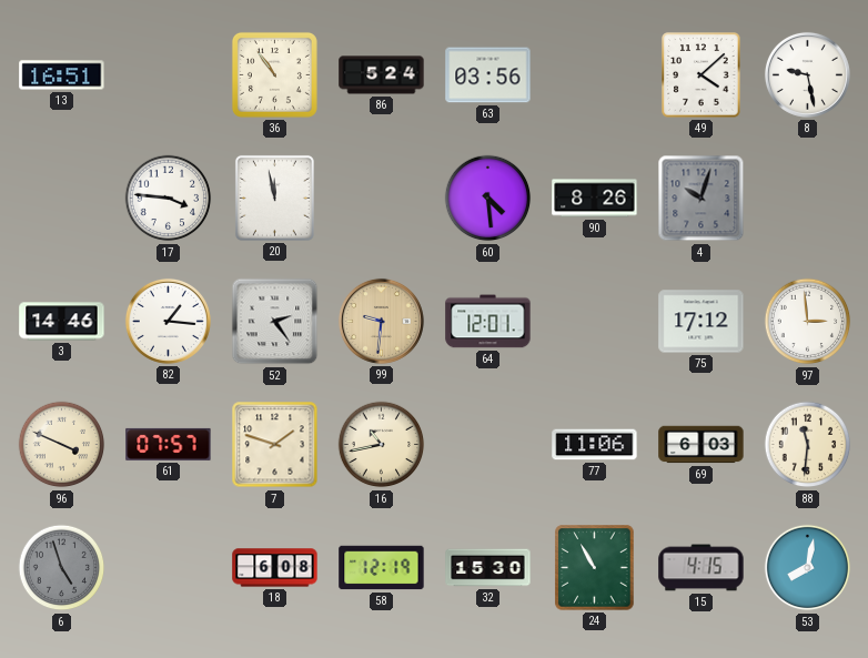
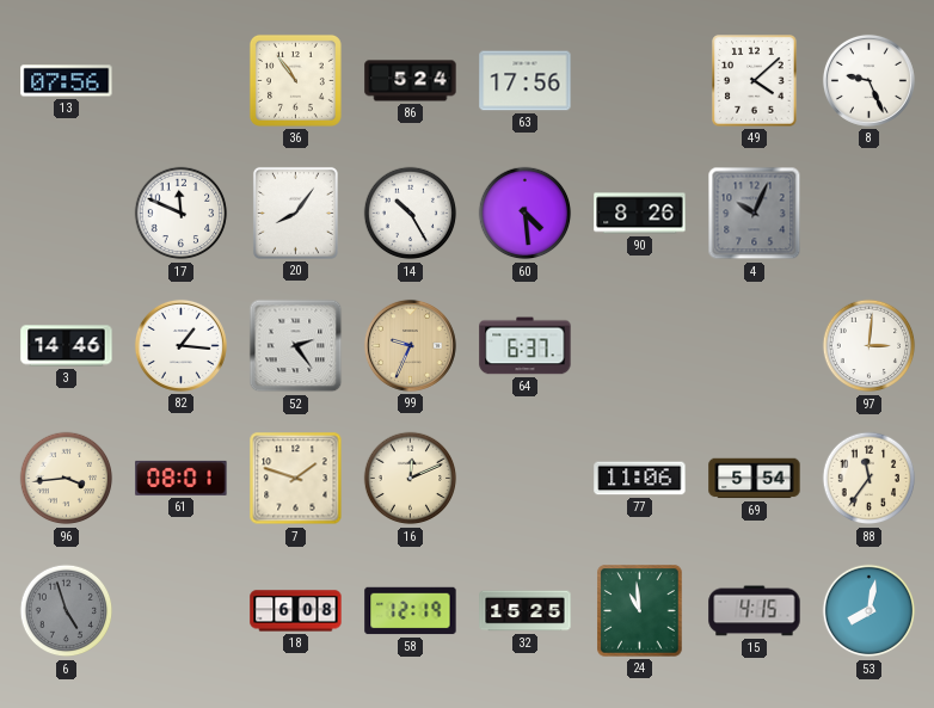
13: 16:51 -> 07:56
63: 03:56 -> 17:56
8: 9:28 -> 9:26
17: 3:46 -> 11:49
20: 11:58 -> 8:06
14: none -> 10:25
4: 10:03 -> 10:04
99: 9:31 -> 9:34
64: 12:01 -> 6:37
75: 17:12 -> none
97: 2:59 -> 3:01
96: 3:49 -> 3:44
61: 07:57 -> 08:01
16: 10:43 -> 12:11
69: 6:03 -> 5:54
88: 11:31 -> 11:36
32: 15:30 -> 15:25
24: 10:55 -> 10:59
